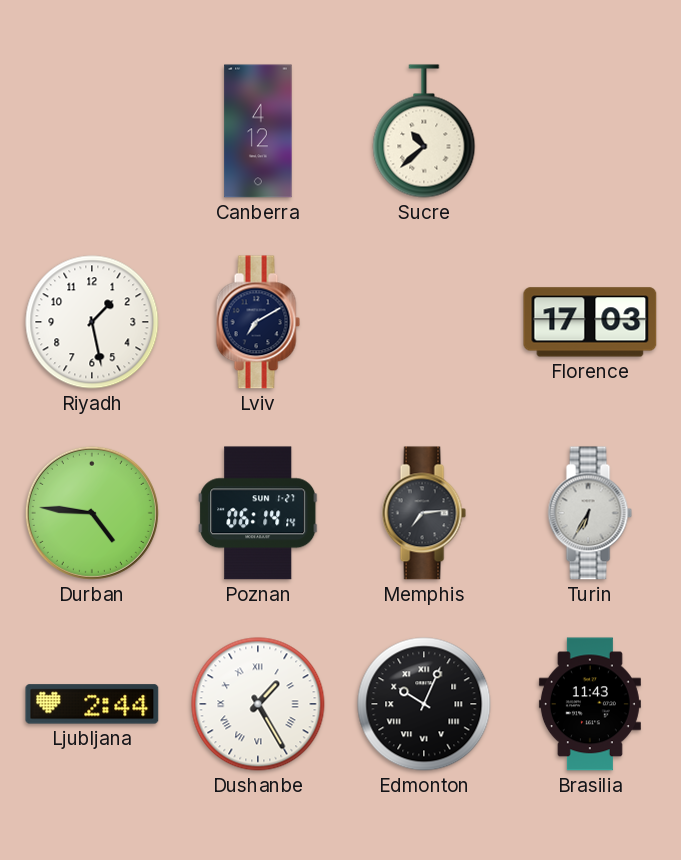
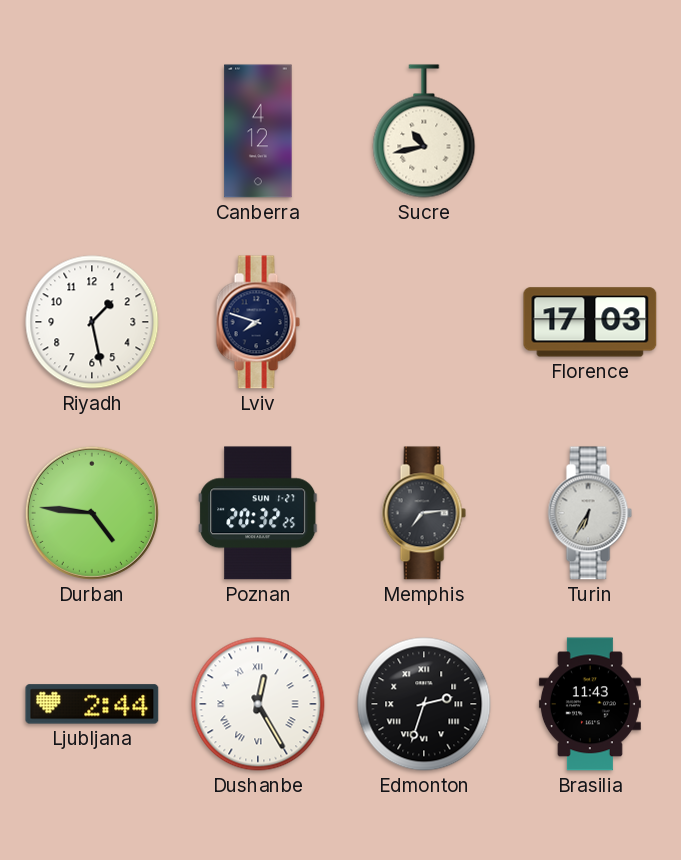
Sucre: 10:38 -> 10:43
Lviv: 7:10 -> 7:48
Poznan: 06:14 -> 20:32
Dushanbe: 1:25 -> 12:25
Edmonton: 10:04 -> 2:33
